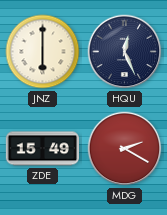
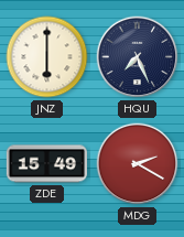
HQU: 12:26 -> 7:26
